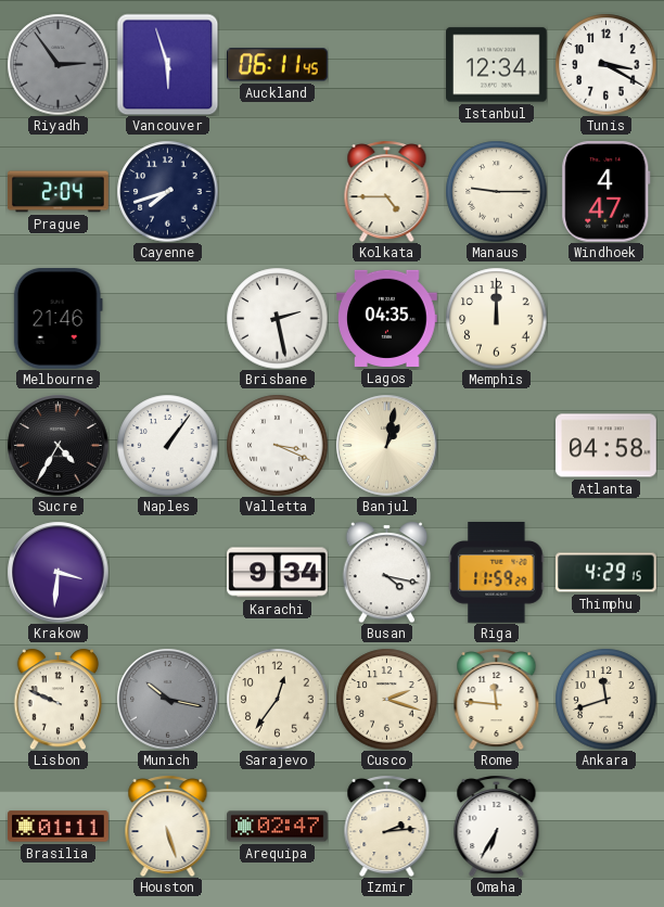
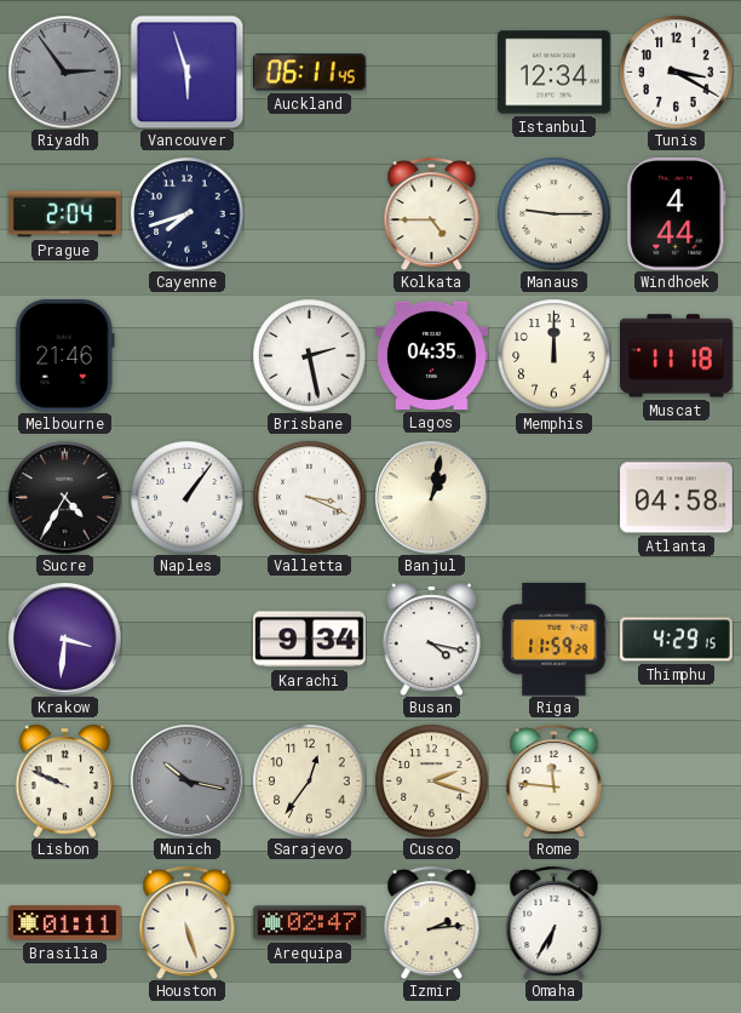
Windhoek: 4:47 -> 4:44
Muscat: none -> 11:18
Ankara: 11:42 -> none
